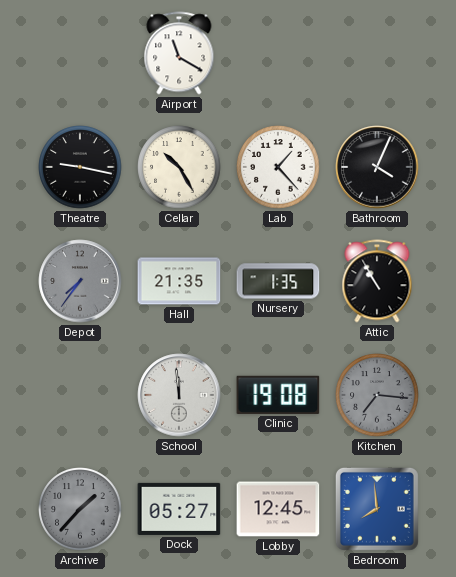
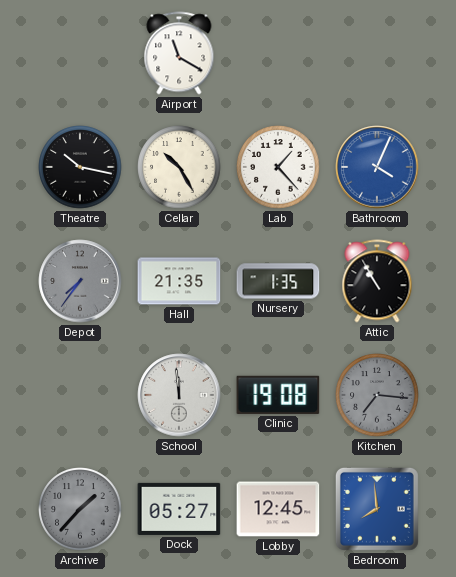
Theatre: 9:17 -> 10:17
Bathroom dial: black -> blue
